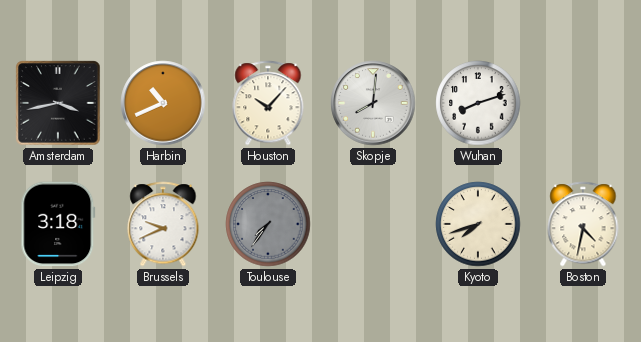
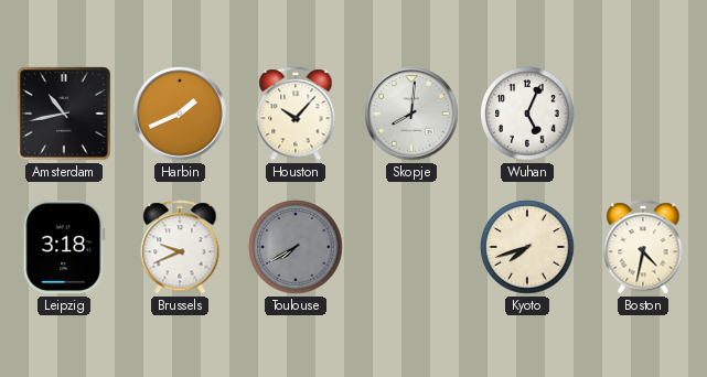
Amsterdam: 3:43 -> 10:43
Harbin: 10:41 -> 1:41
Wuhan: 8:12 -> 5:04
Toulouse: 7:36 -> 7:40
